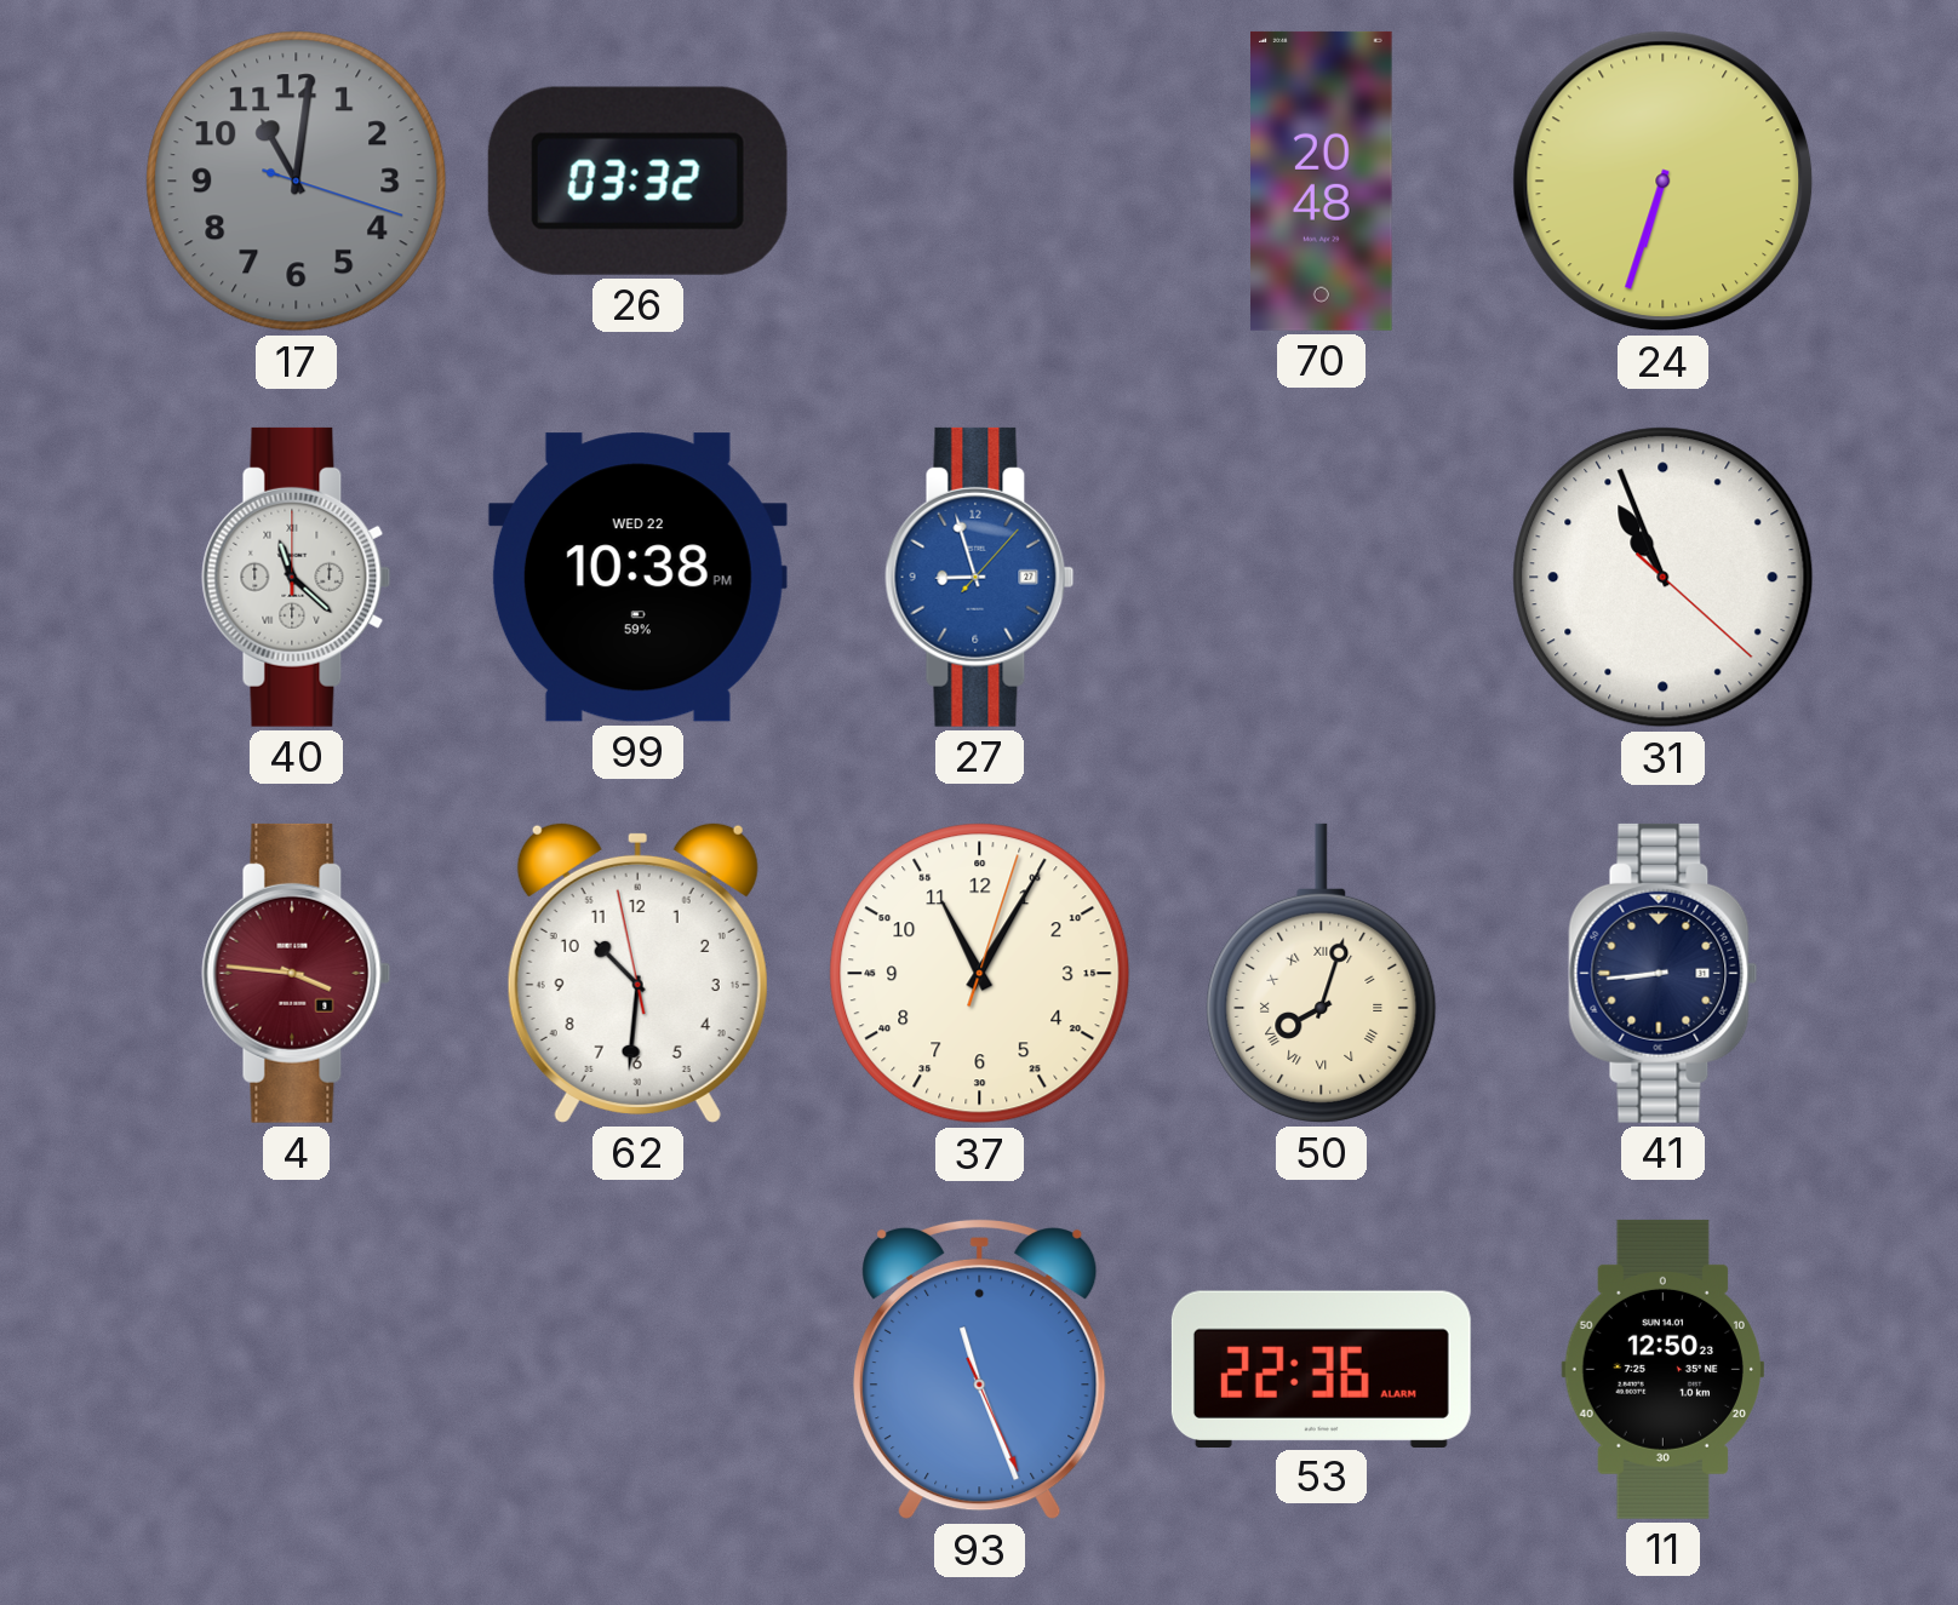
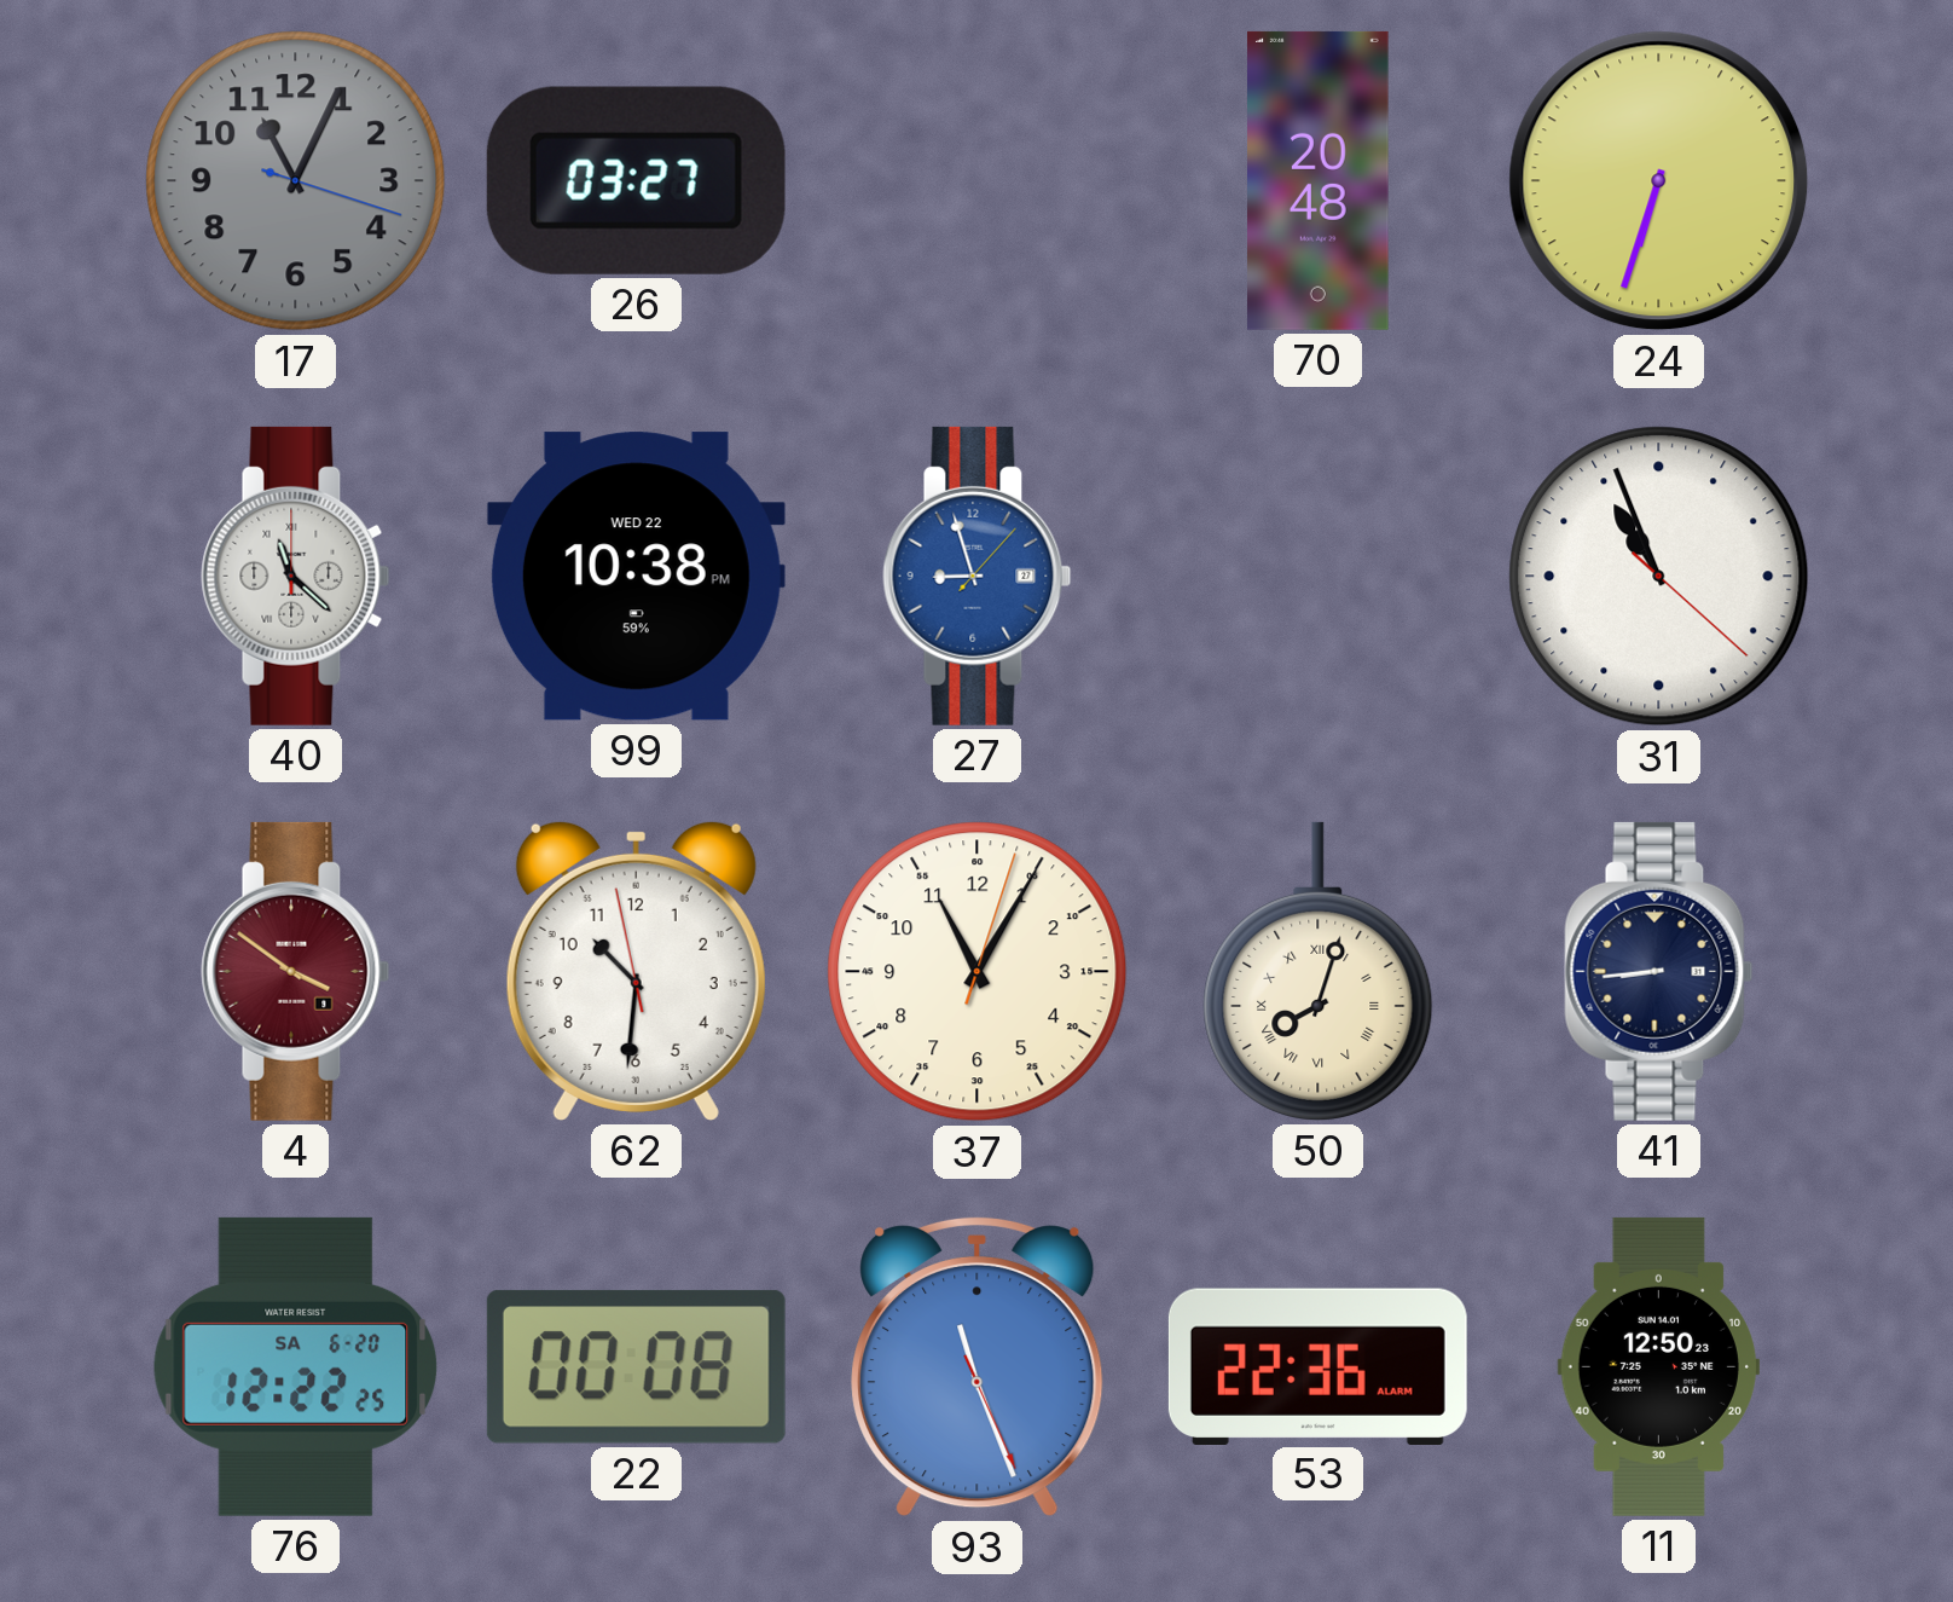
17: 11:01 -> 11:04
26: 03:32 -> 03:27
4: 3:46 -> 3:51
76: none -> 12:22
22: none -> 00:08
